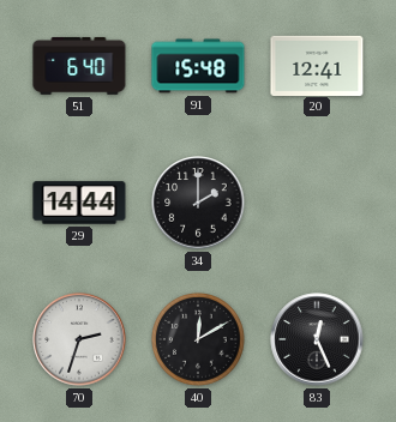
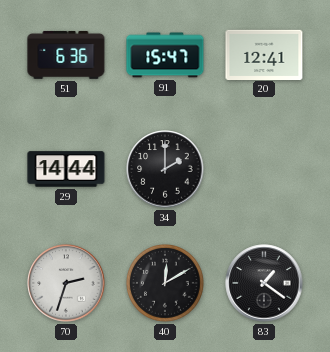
51: 6:40 -> 6:36
91: 15:48 -> 15:47
83: 12:26 -> 1:21
